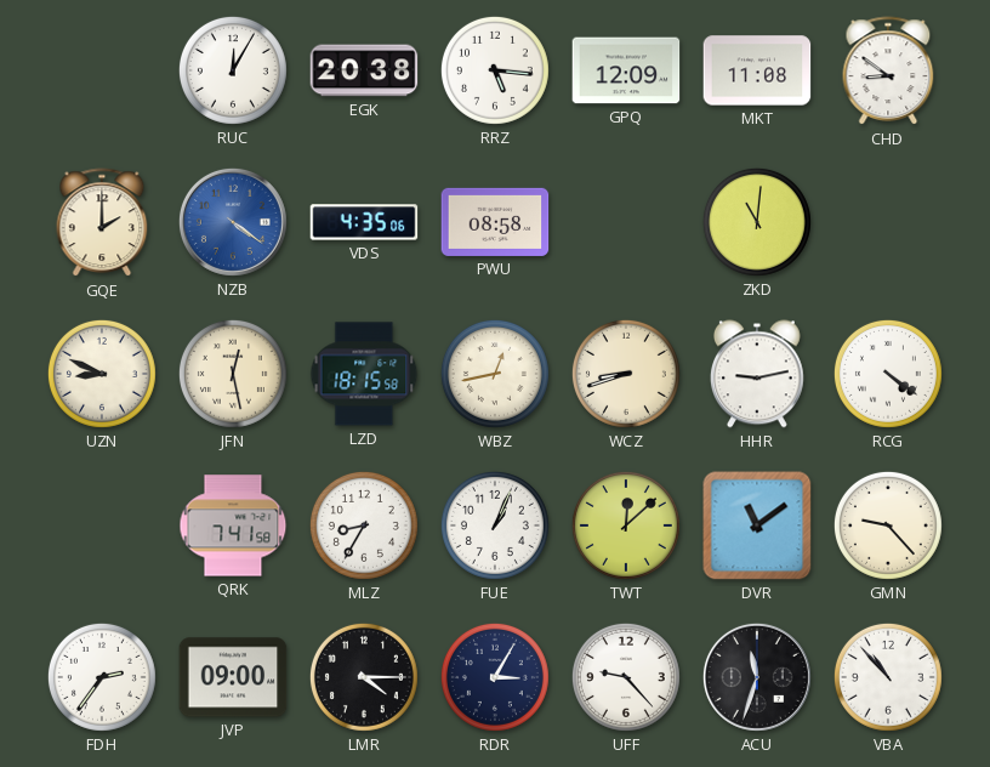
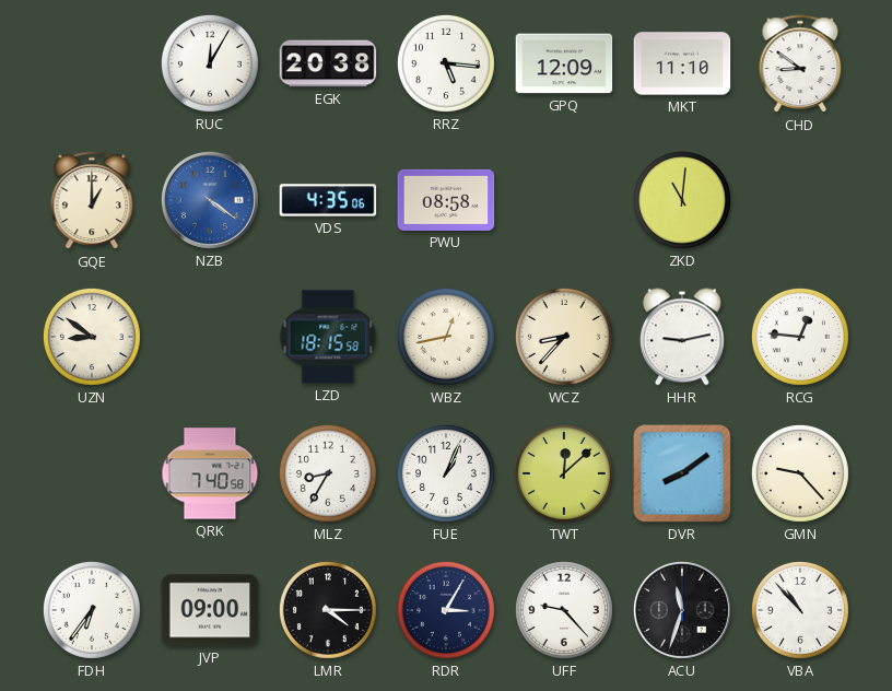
MKT: 11:08 -> 11:10
GQE: 2:00 -> 1:00
UZN: 8:49 -> 8:51
JFN: 12:28 -> none
WCZ: 8:42 -> 8:37
RCG: 4:21 -> 12:46
QRK: 7:41 -> 7:40
DVR: 11:09 -> 8:09
FDH: 2:36 -> 6:36
